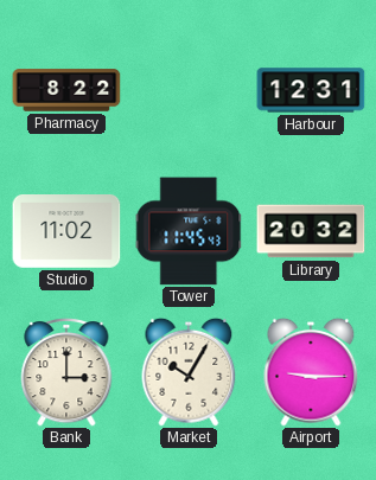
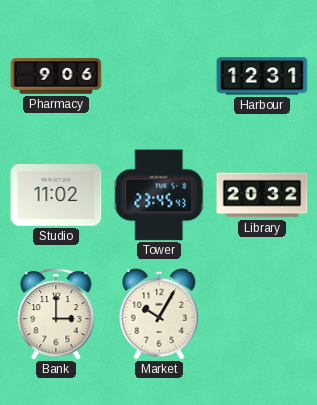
Pharmacy: 8:22 -> 9:06
Tower: 11:45 -> 23:45
Airport: 9:15 -> none
